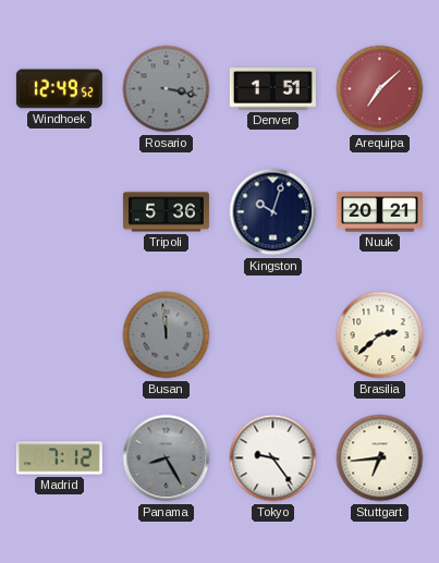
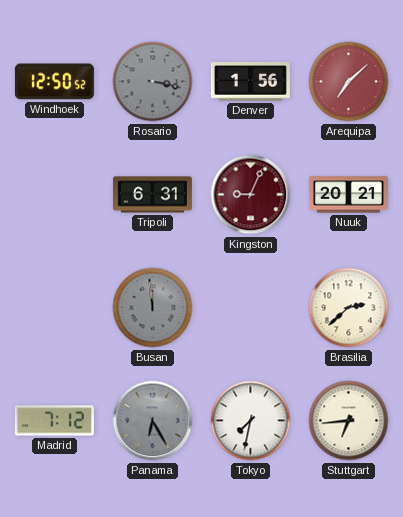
Windhoek: 12:49 -> 12:50
Denver: 1:51 -> 1:56
Tripoli: 5:36 -> 6:31
Kingston: 10:03 -> 9:04
Kingston dial: navy -> burgundy
Panama: 8:25 -> 6:25
Tokyo: 9:24 -> 7:32
